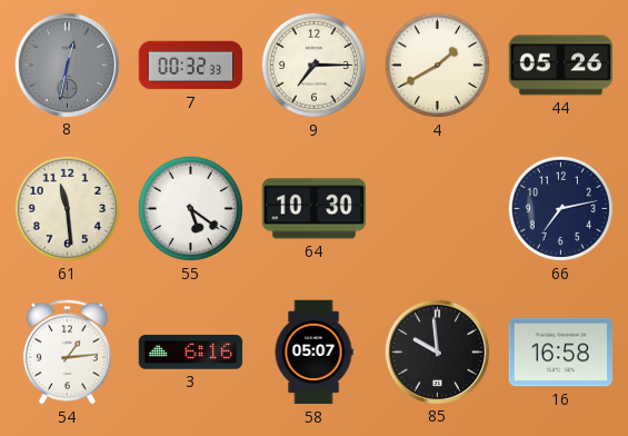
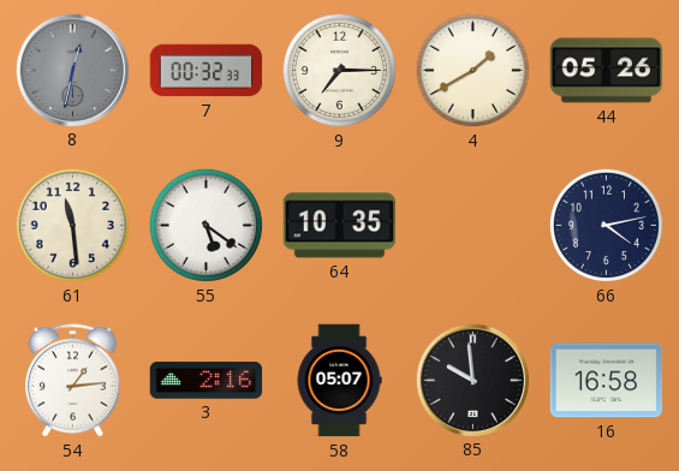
64: 10:30 -> 10:35
66: 7:13 -> 4:13
3: 6:16 -> 2:16
